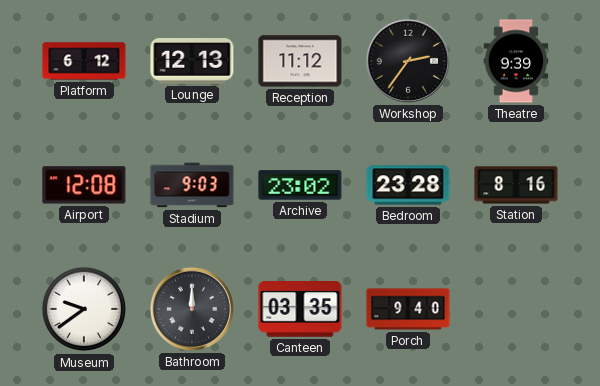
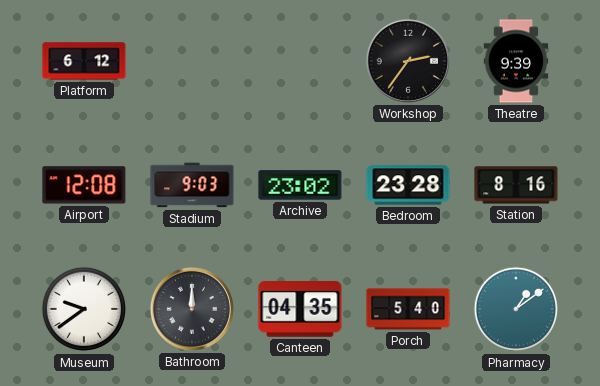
Lounge: 12:13 -> none
Reception: 11:12 -> none
Canteen: 03:35 -> 04:35
Porch: 9:40 -> 5:40
Pharmacy: none -> 1:09
